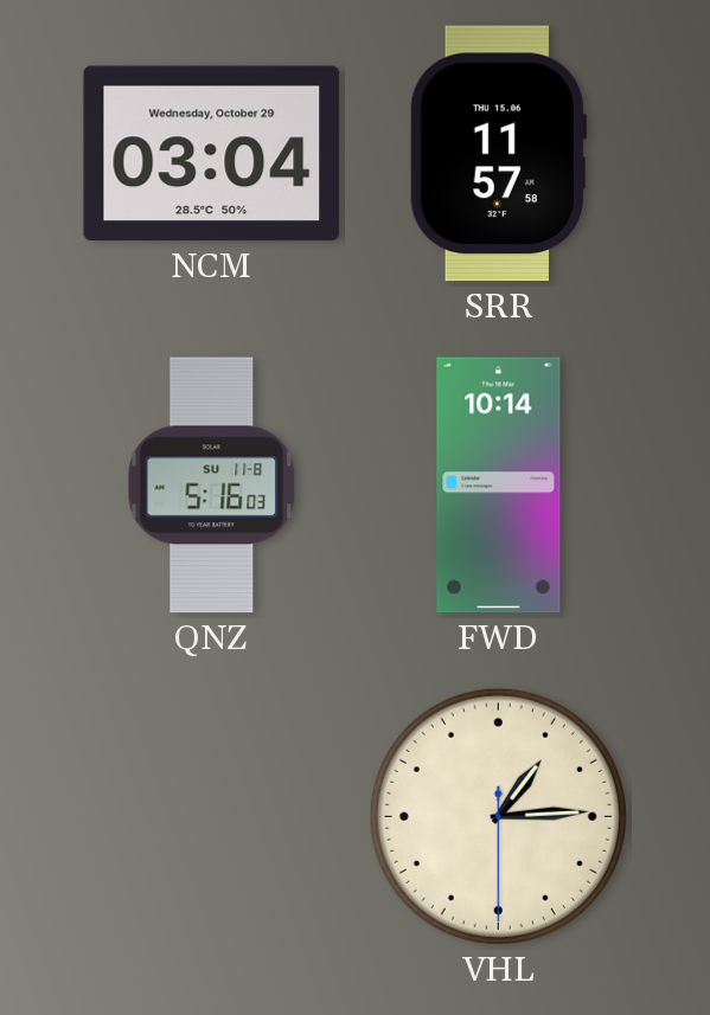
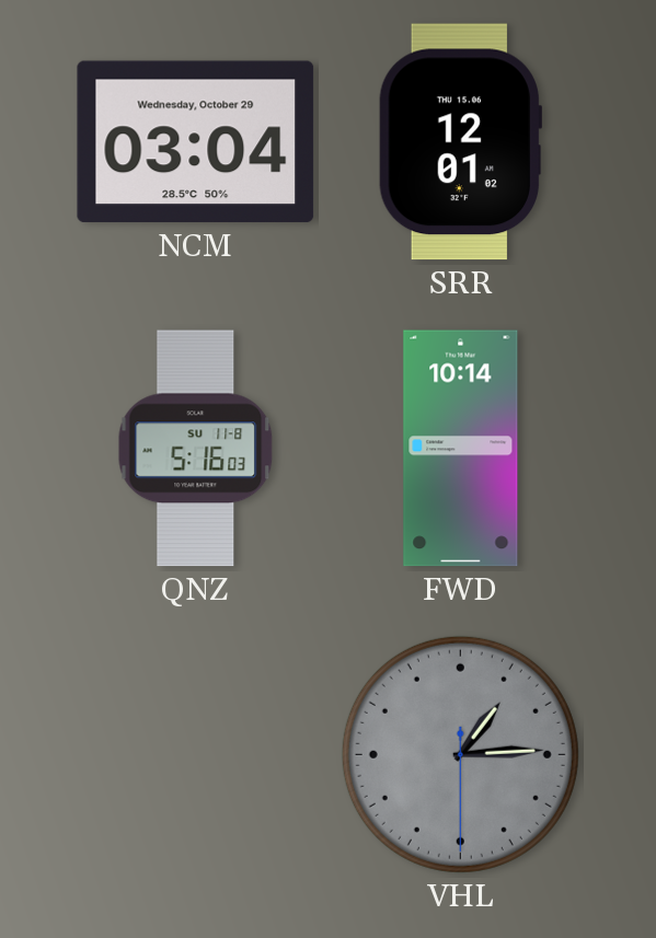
SRR: 11:57 -> 12:01
VHL dial: cream -> grey
